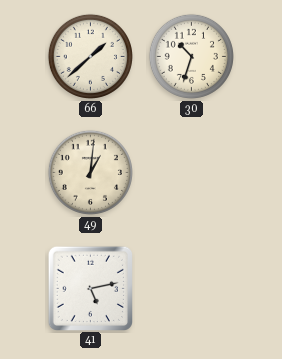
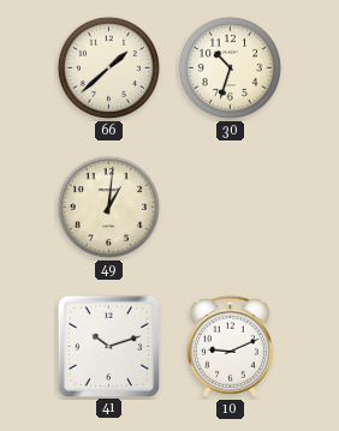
41: 5:13 -> 10:12
10: none -> 9:11
